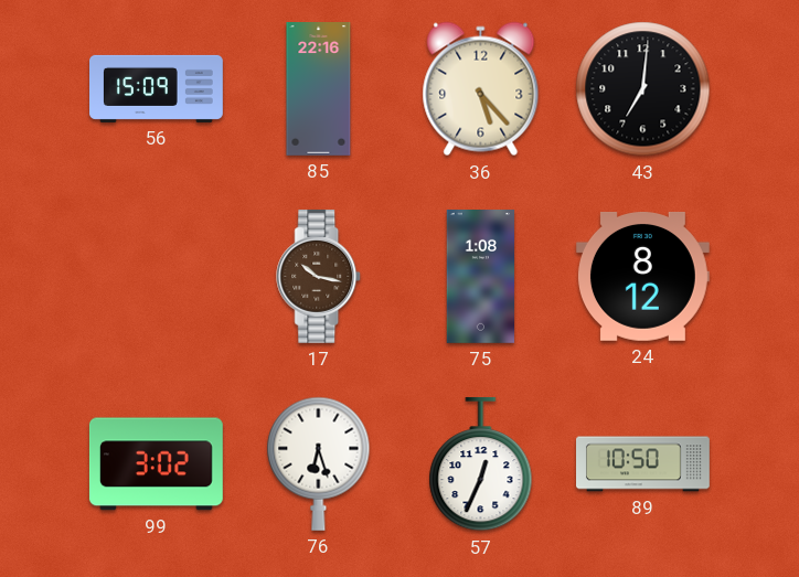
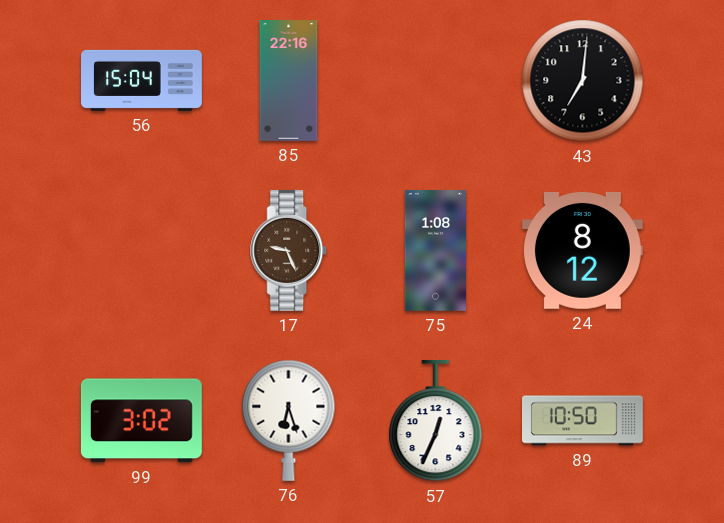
56: 15:09 -> 15:04
36: 5:23 -> none
17: 10:17 -> 9:26
